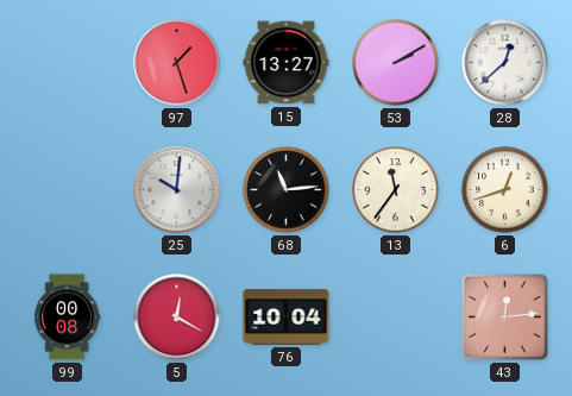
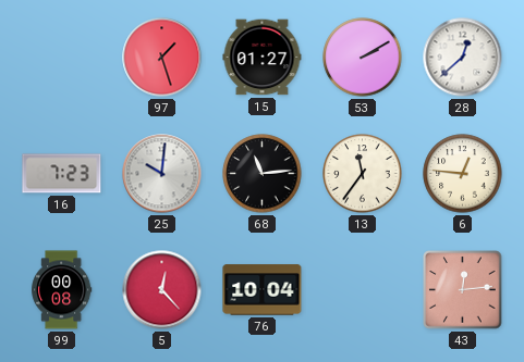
15: 13:27 -> 01:27
16: none -> 7:23
6: 12:42 -> 12:46
5: 12:20 -> 12:23
